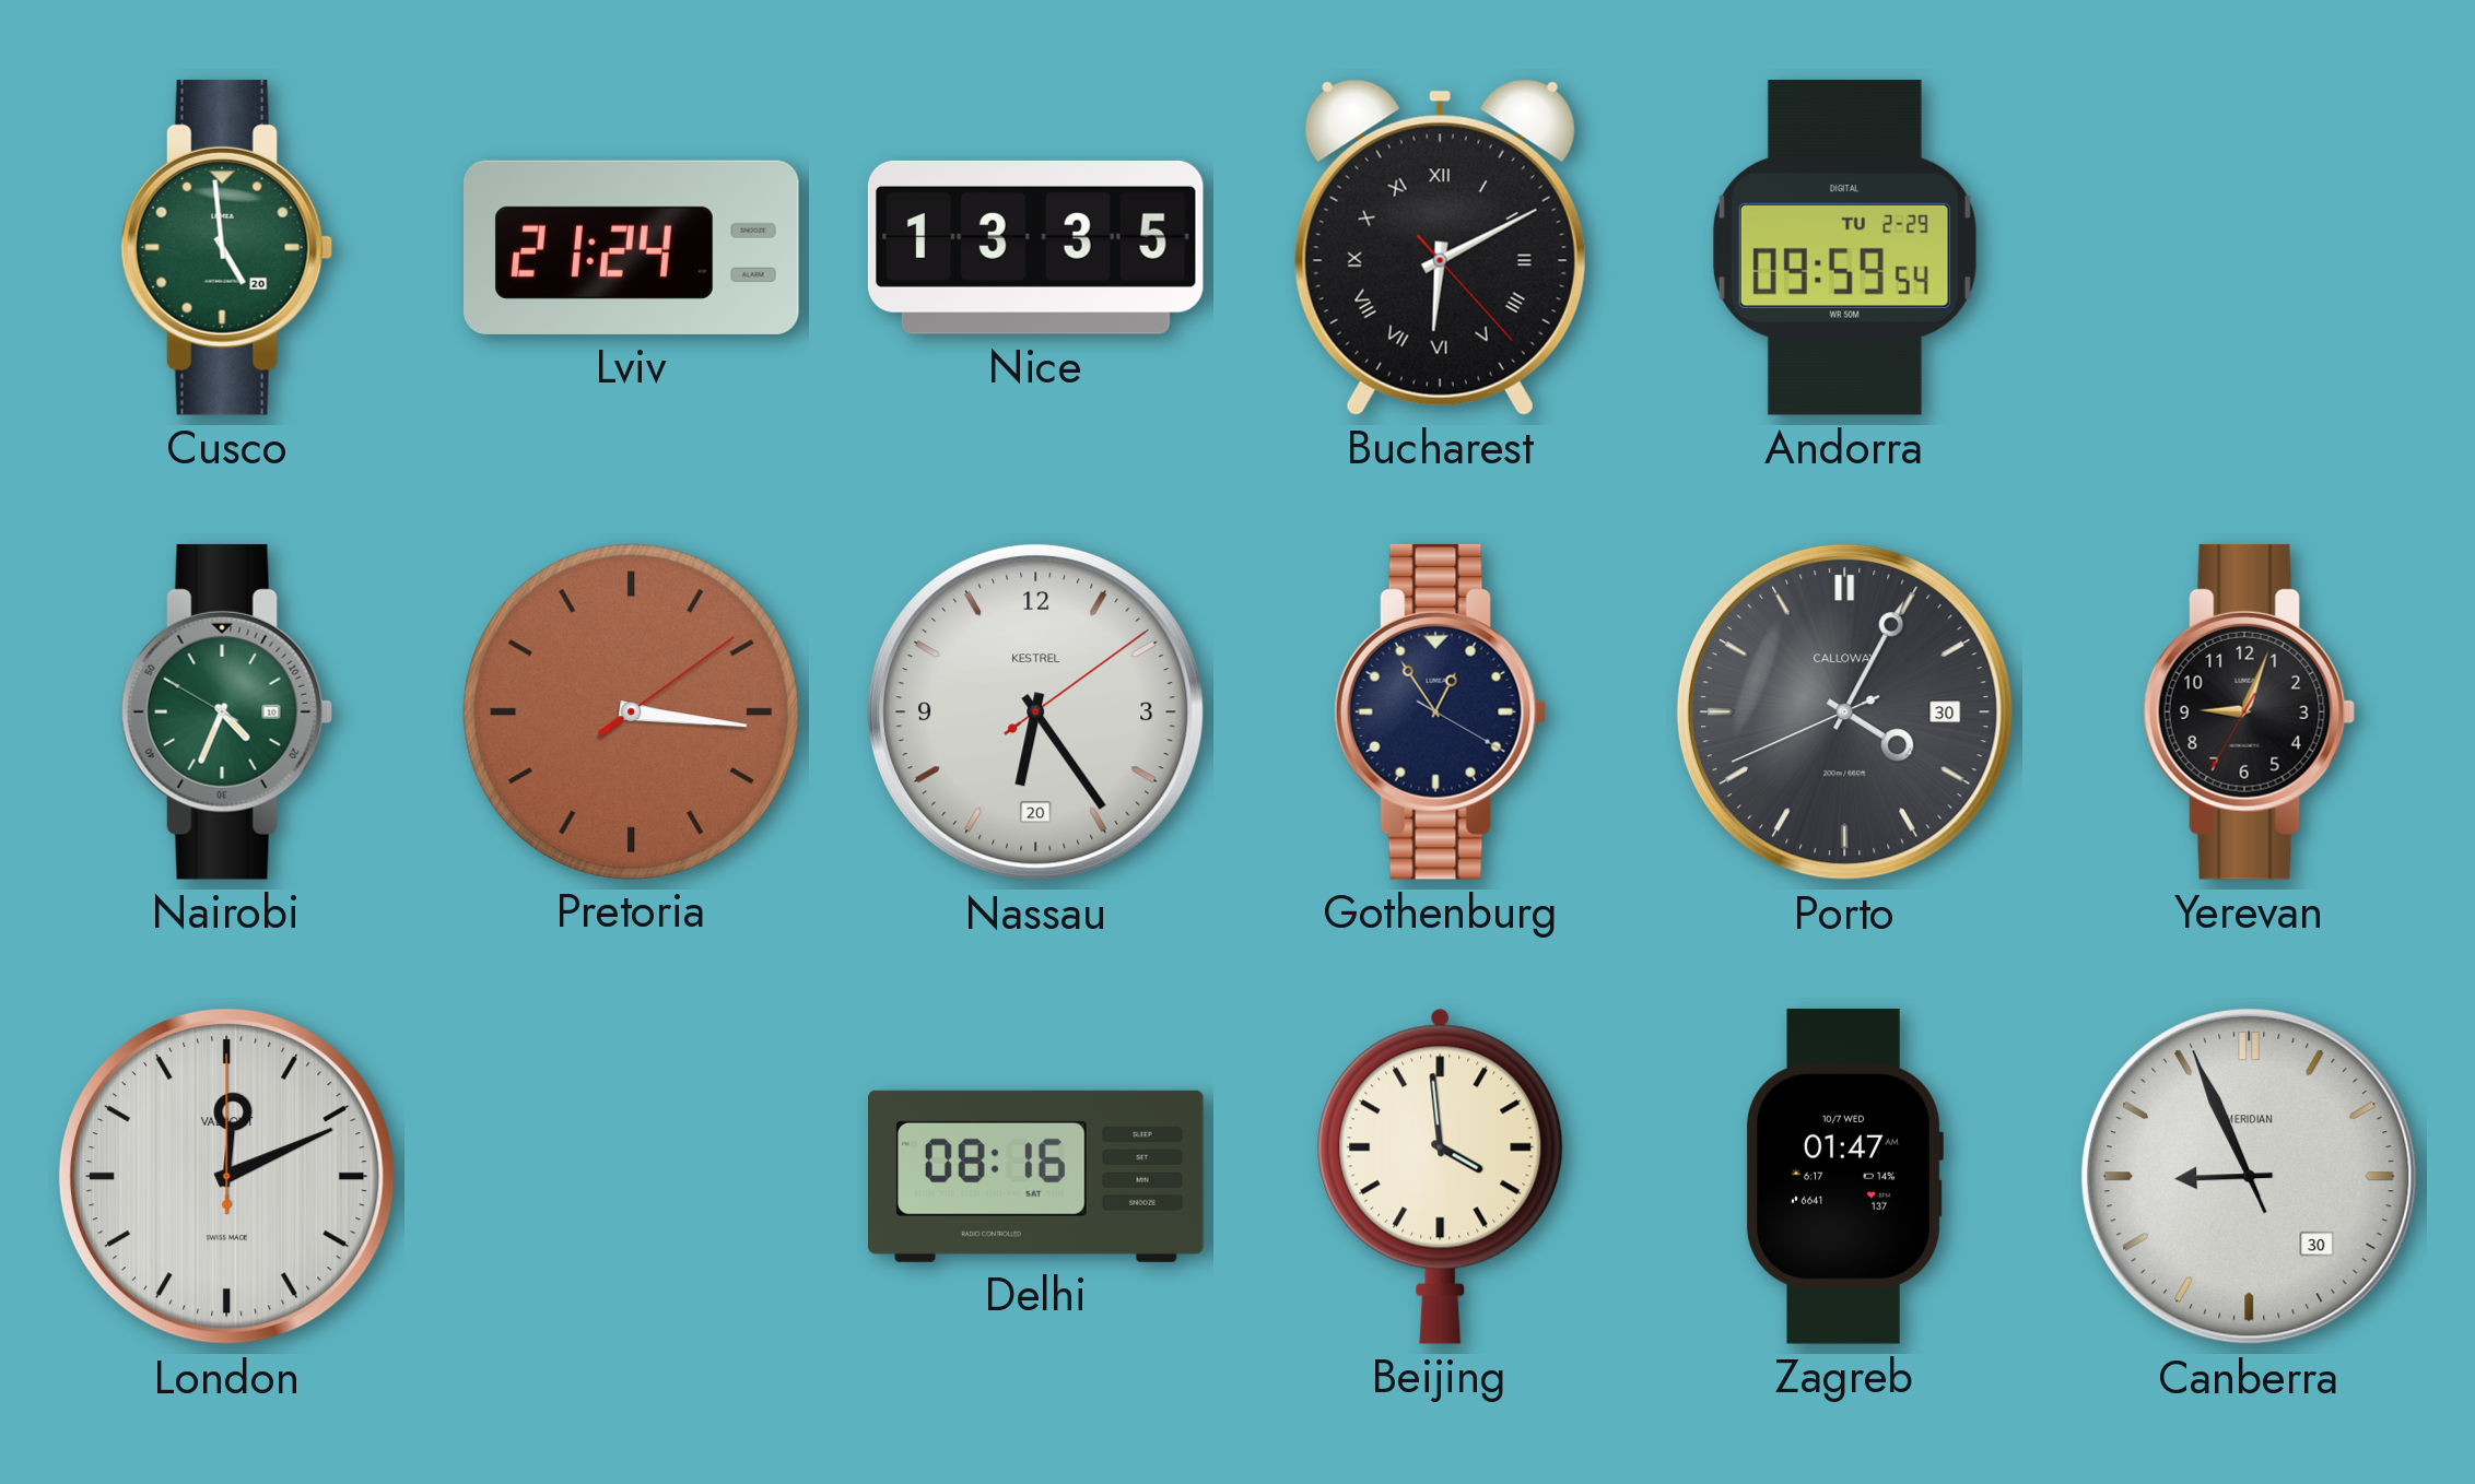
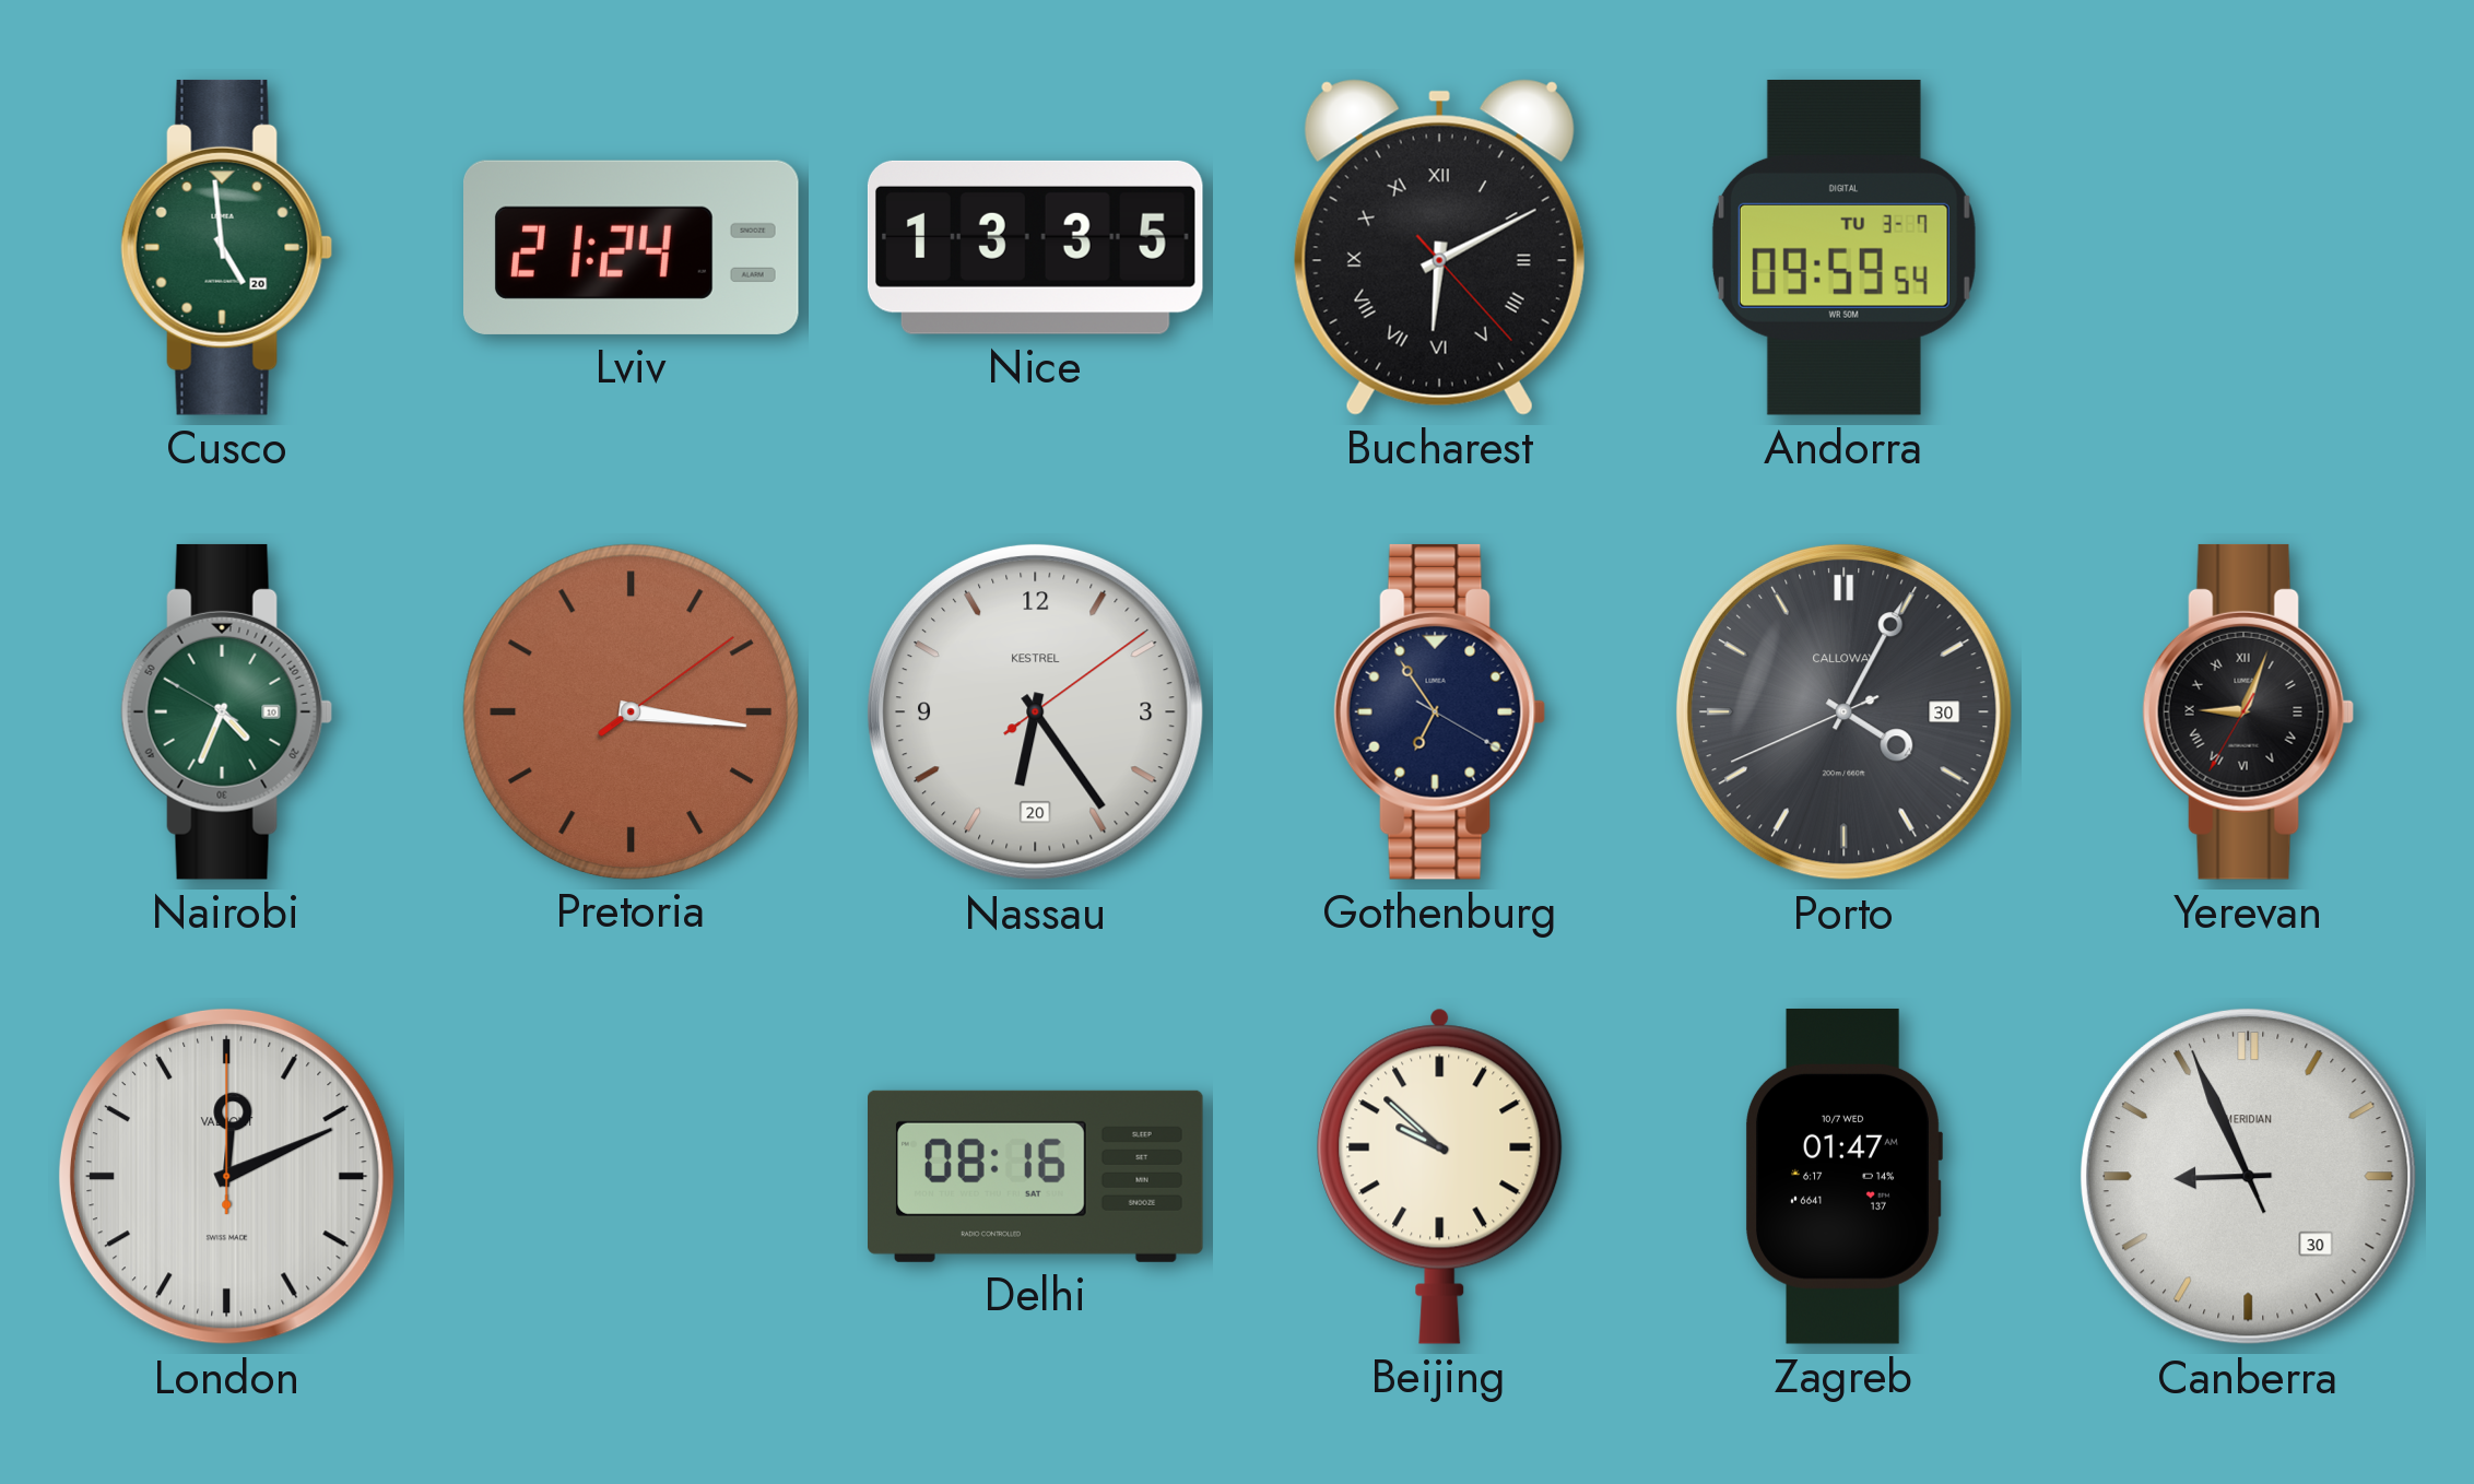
Andorra date: TU 2-29 -> TU 3-7
Gothenburg: 12:54 -> 6:54
Yerevan numerals: Arabic -> Roman
Beijing: 3:59 -> 9:52
